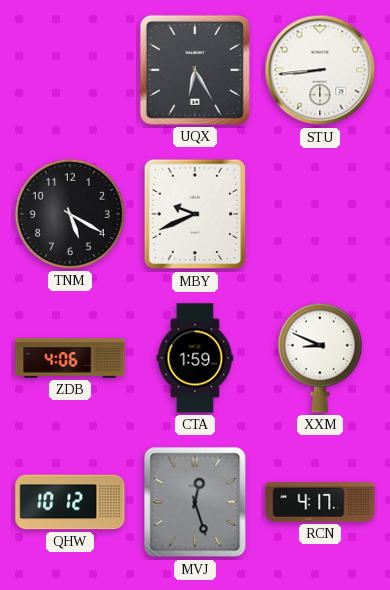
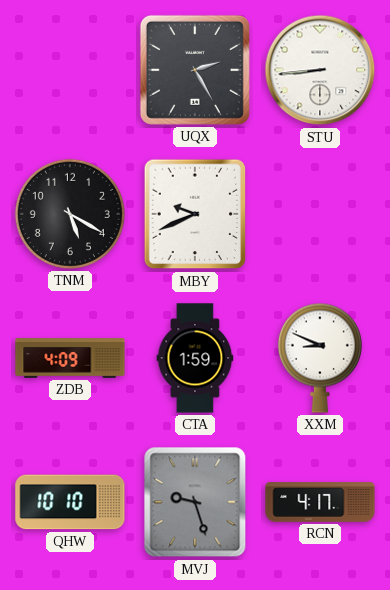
UQX: 6:25 -> 2:25
ZDB: 4:06 -> 4:09
QHW: 10:12 -> 10:10
MVJ: 12:27 -> 9:27
